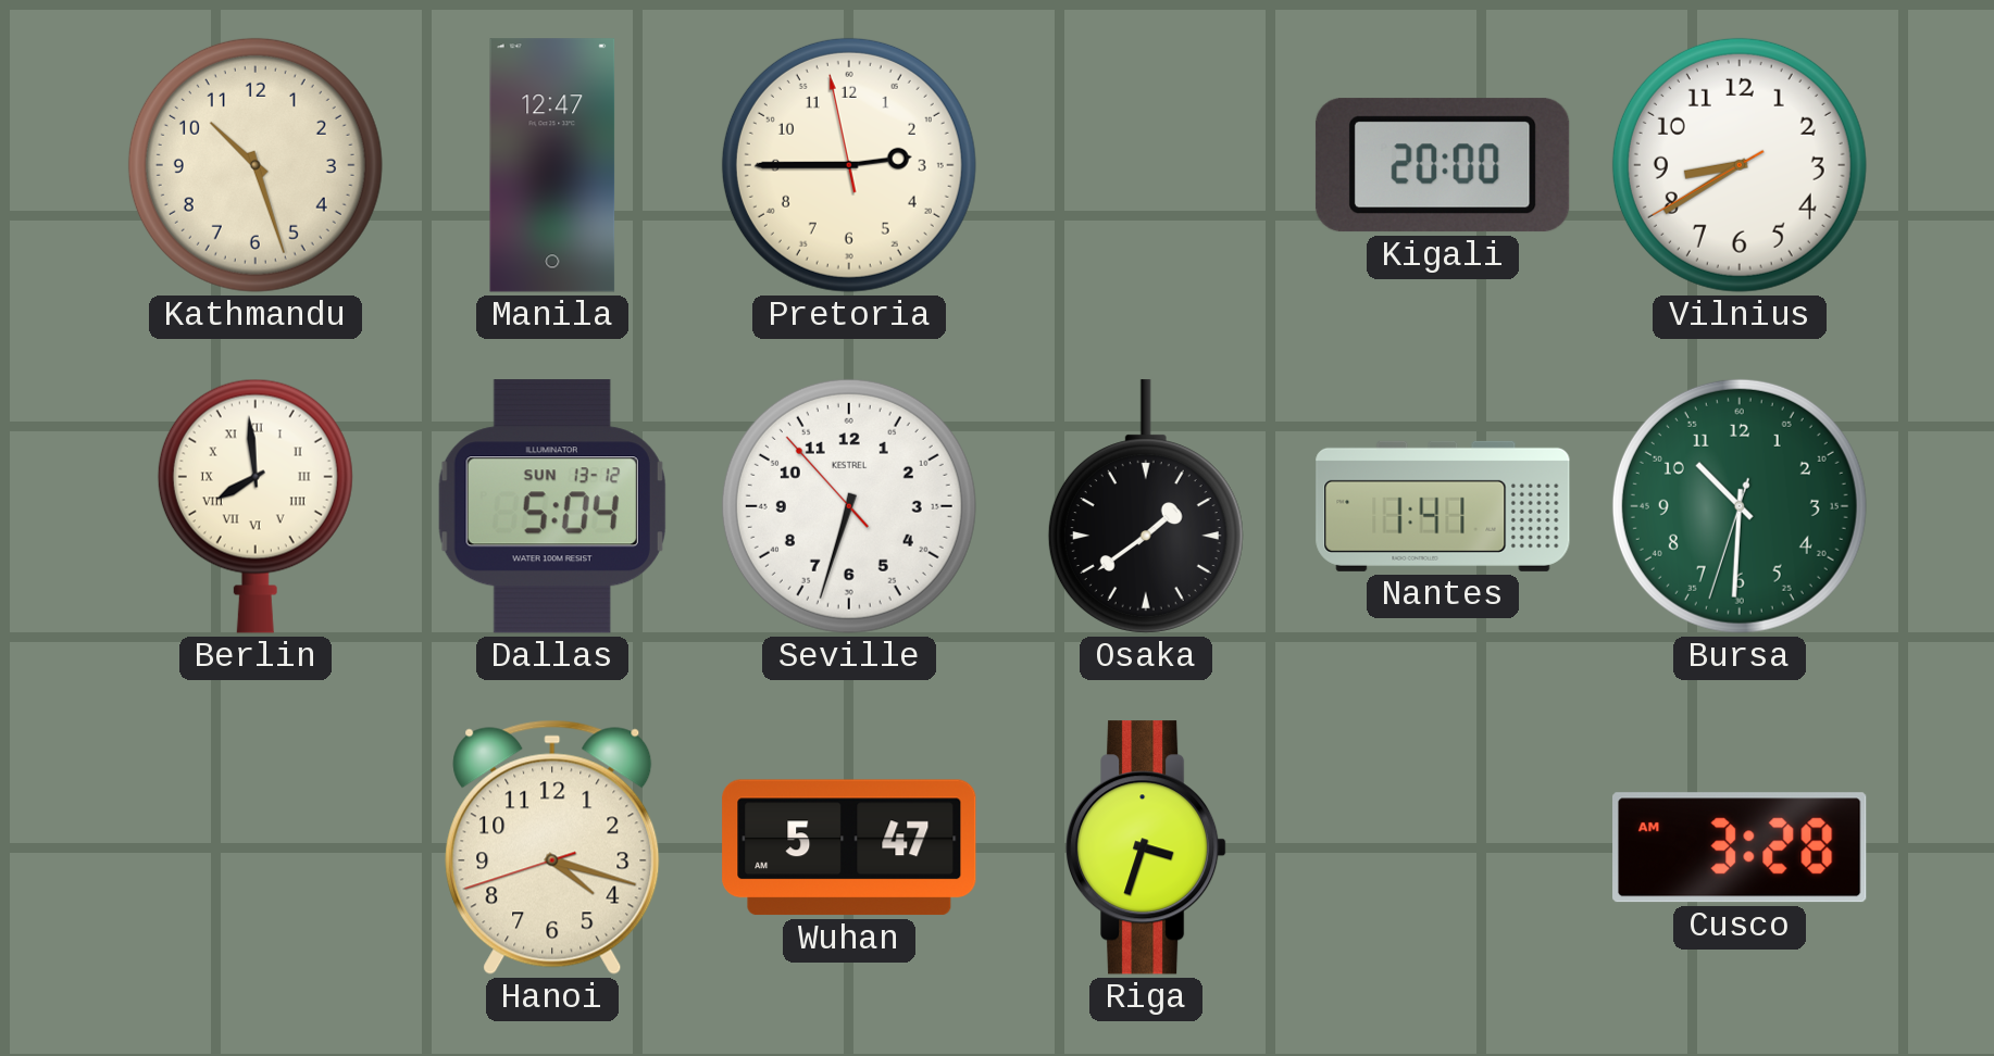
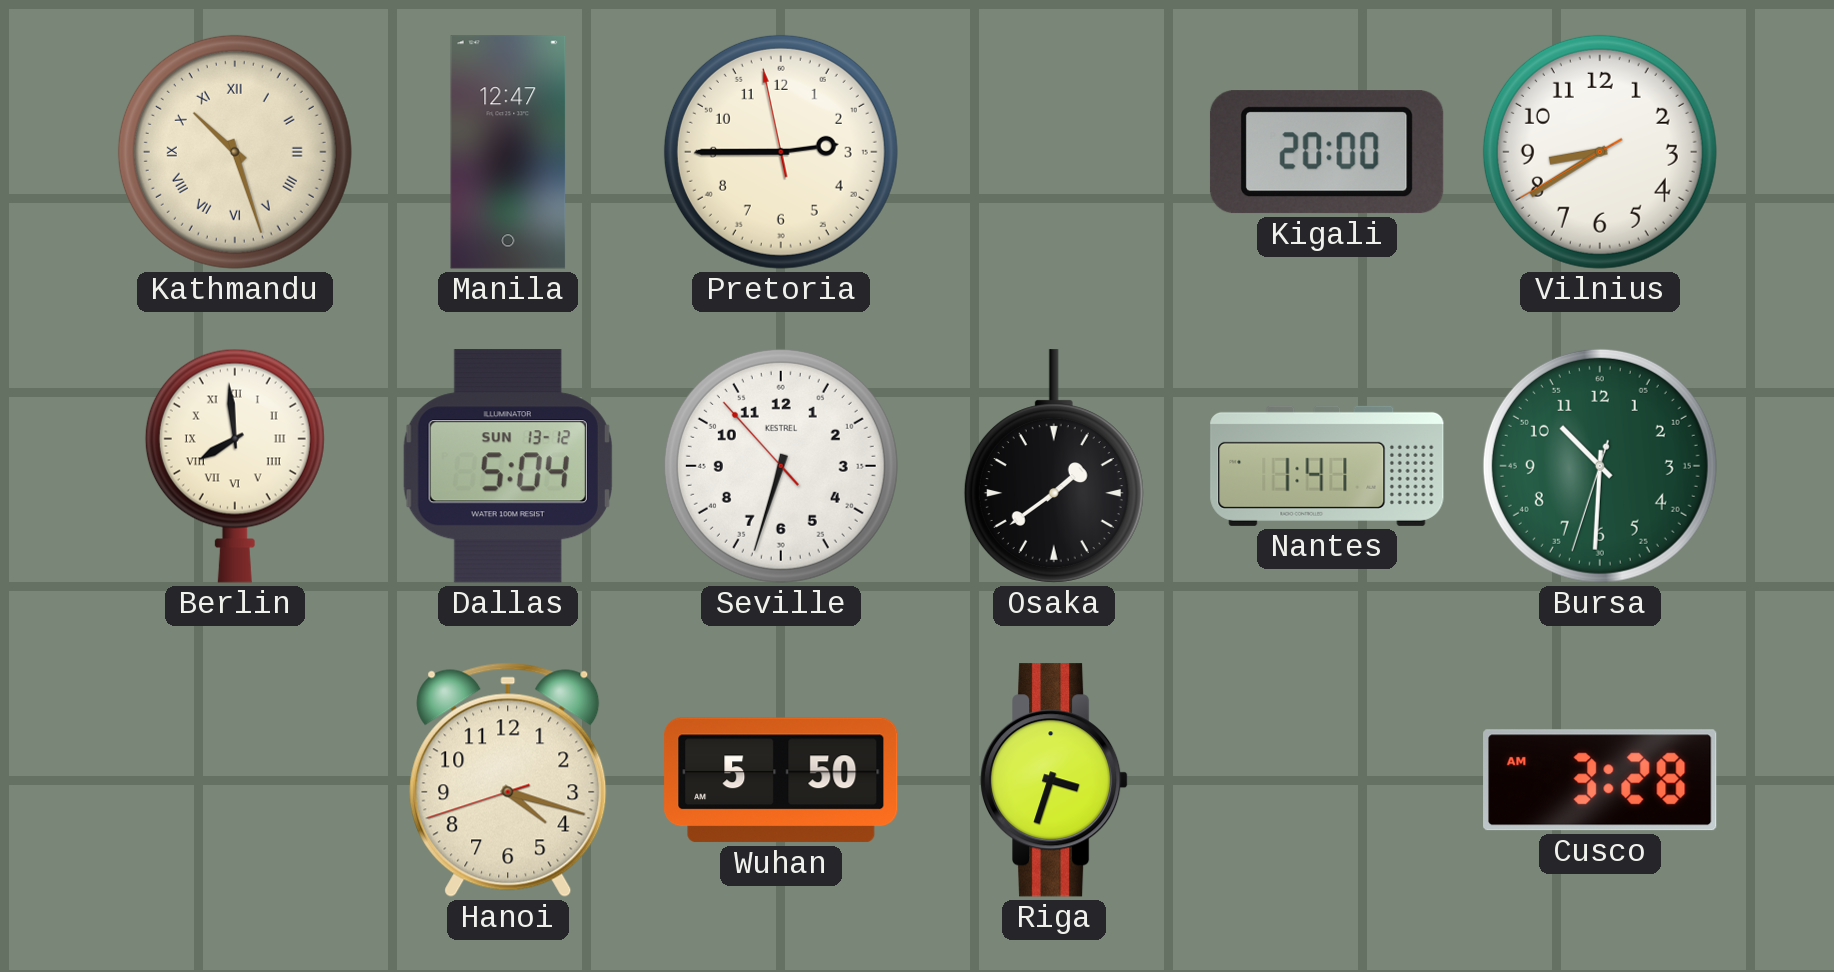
Kathmandu numerals: Arabic -> Roman
Wuhan: 5:47 -> 5:50
